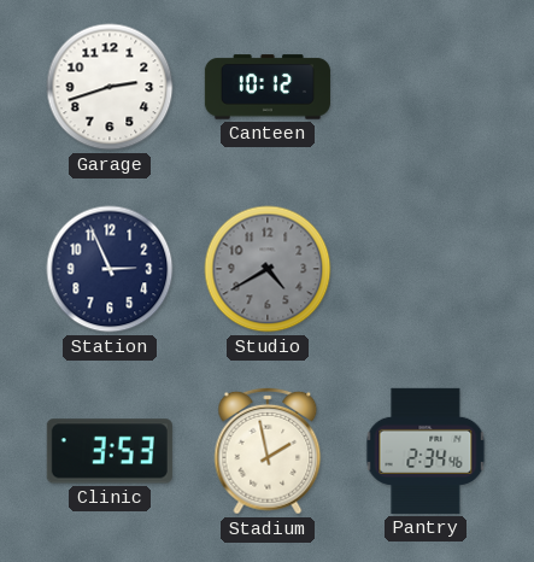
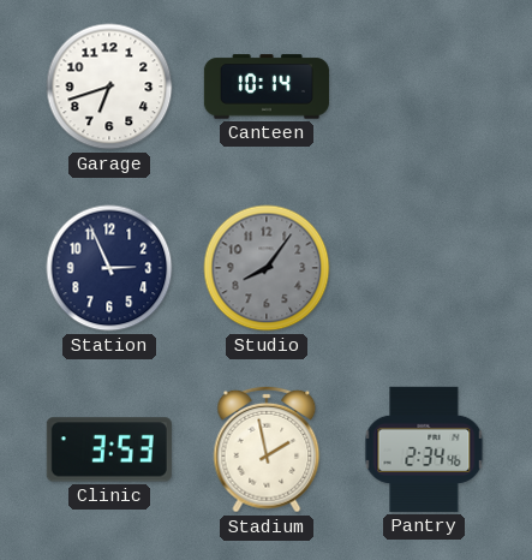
Garage: 2:42 -> 6:42
Canteen: 10:12 -> 10:14
Studio: 4:40 -> 8:06
